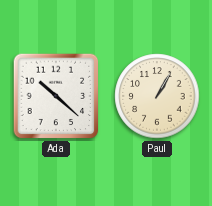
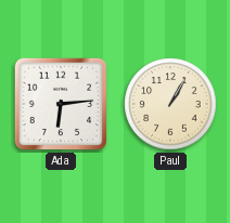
Ada: 10:22 -> 6:14
